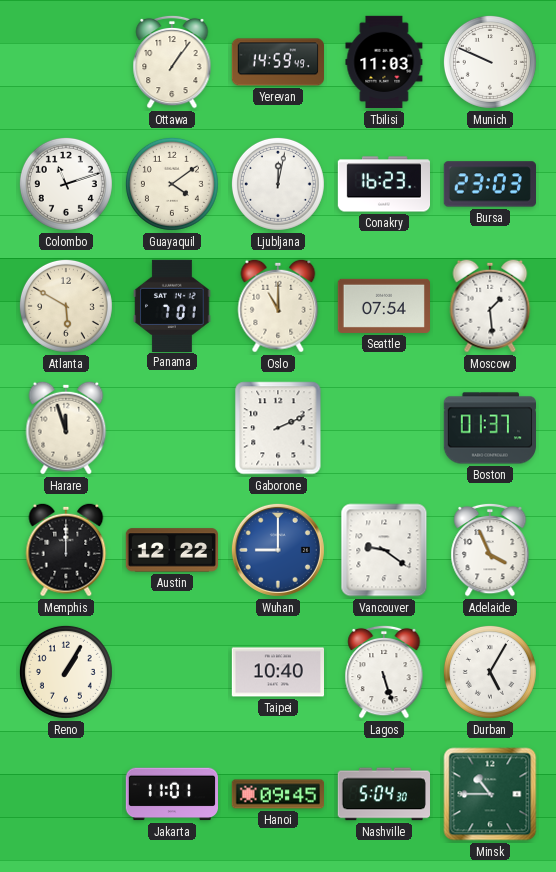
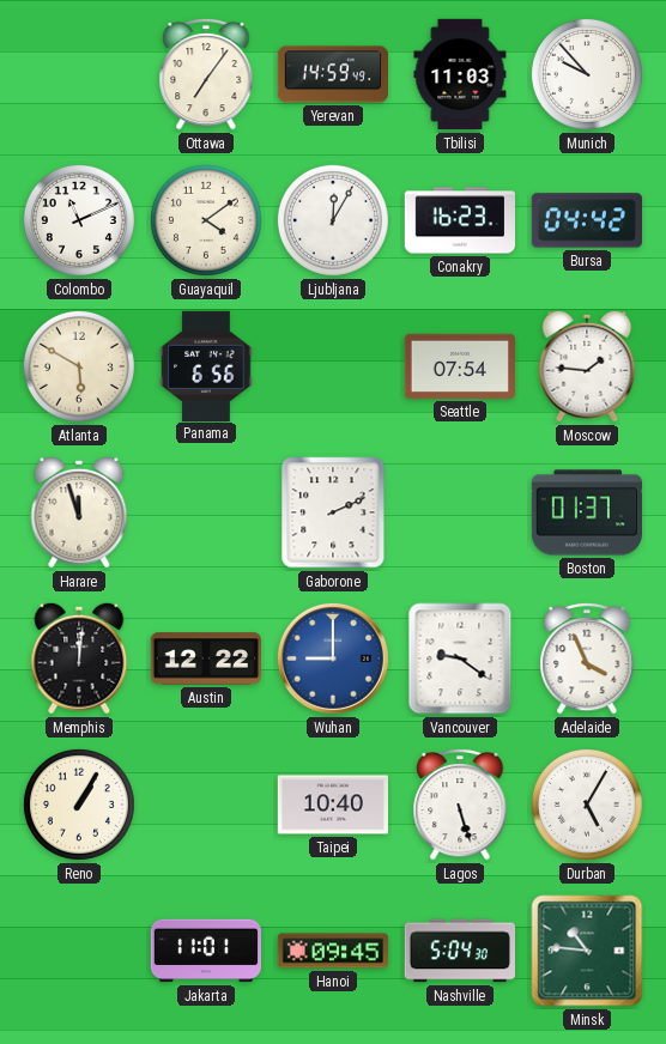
Ottawa: 1:06 -> 7:06
Munich: 9:49 -> 9:53
Colombo: 11:12 -> 11:11
Ljubljana: 12:02 -> 12:05
Bursa: 23:03 -> 04:42
Panama: 7:01 -> 6:56
Oslo: 11:00 -> none
Moscow: 1:29 -> 1:46
Memphis: 12:00 -> 12:01
Minsk: 10:45 -> 10:46
